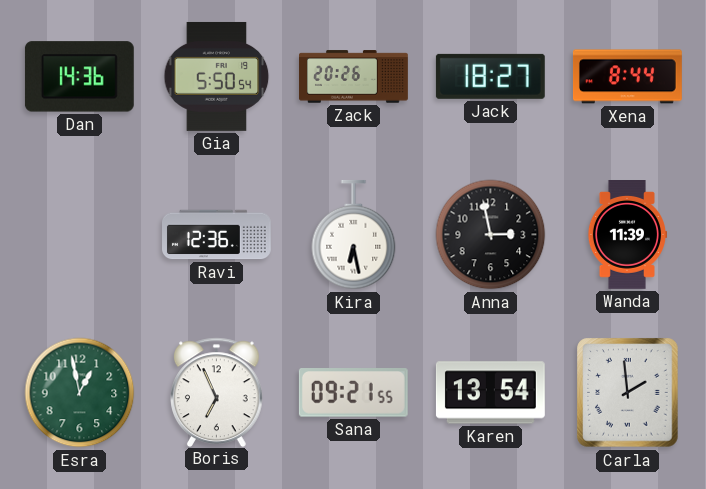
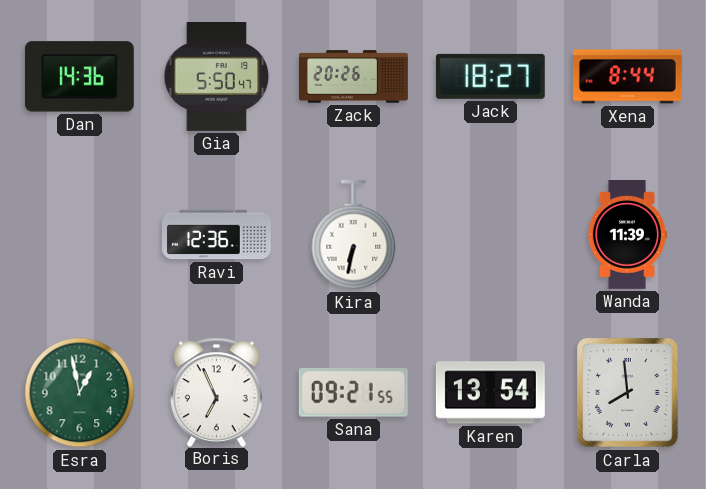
Gia: 5:50:54 -> 5:50:47
Kira: 6:28 -> 6:32
Anna: 2:58 -> none
Carla: 1:59 -> 7:59
